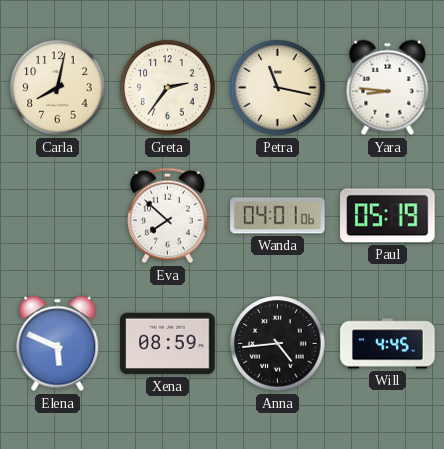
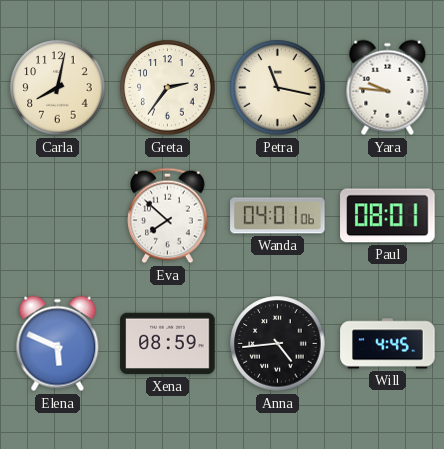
Yara: 8:46 -> 9:46
Paul: 05:19 -> 08:01
